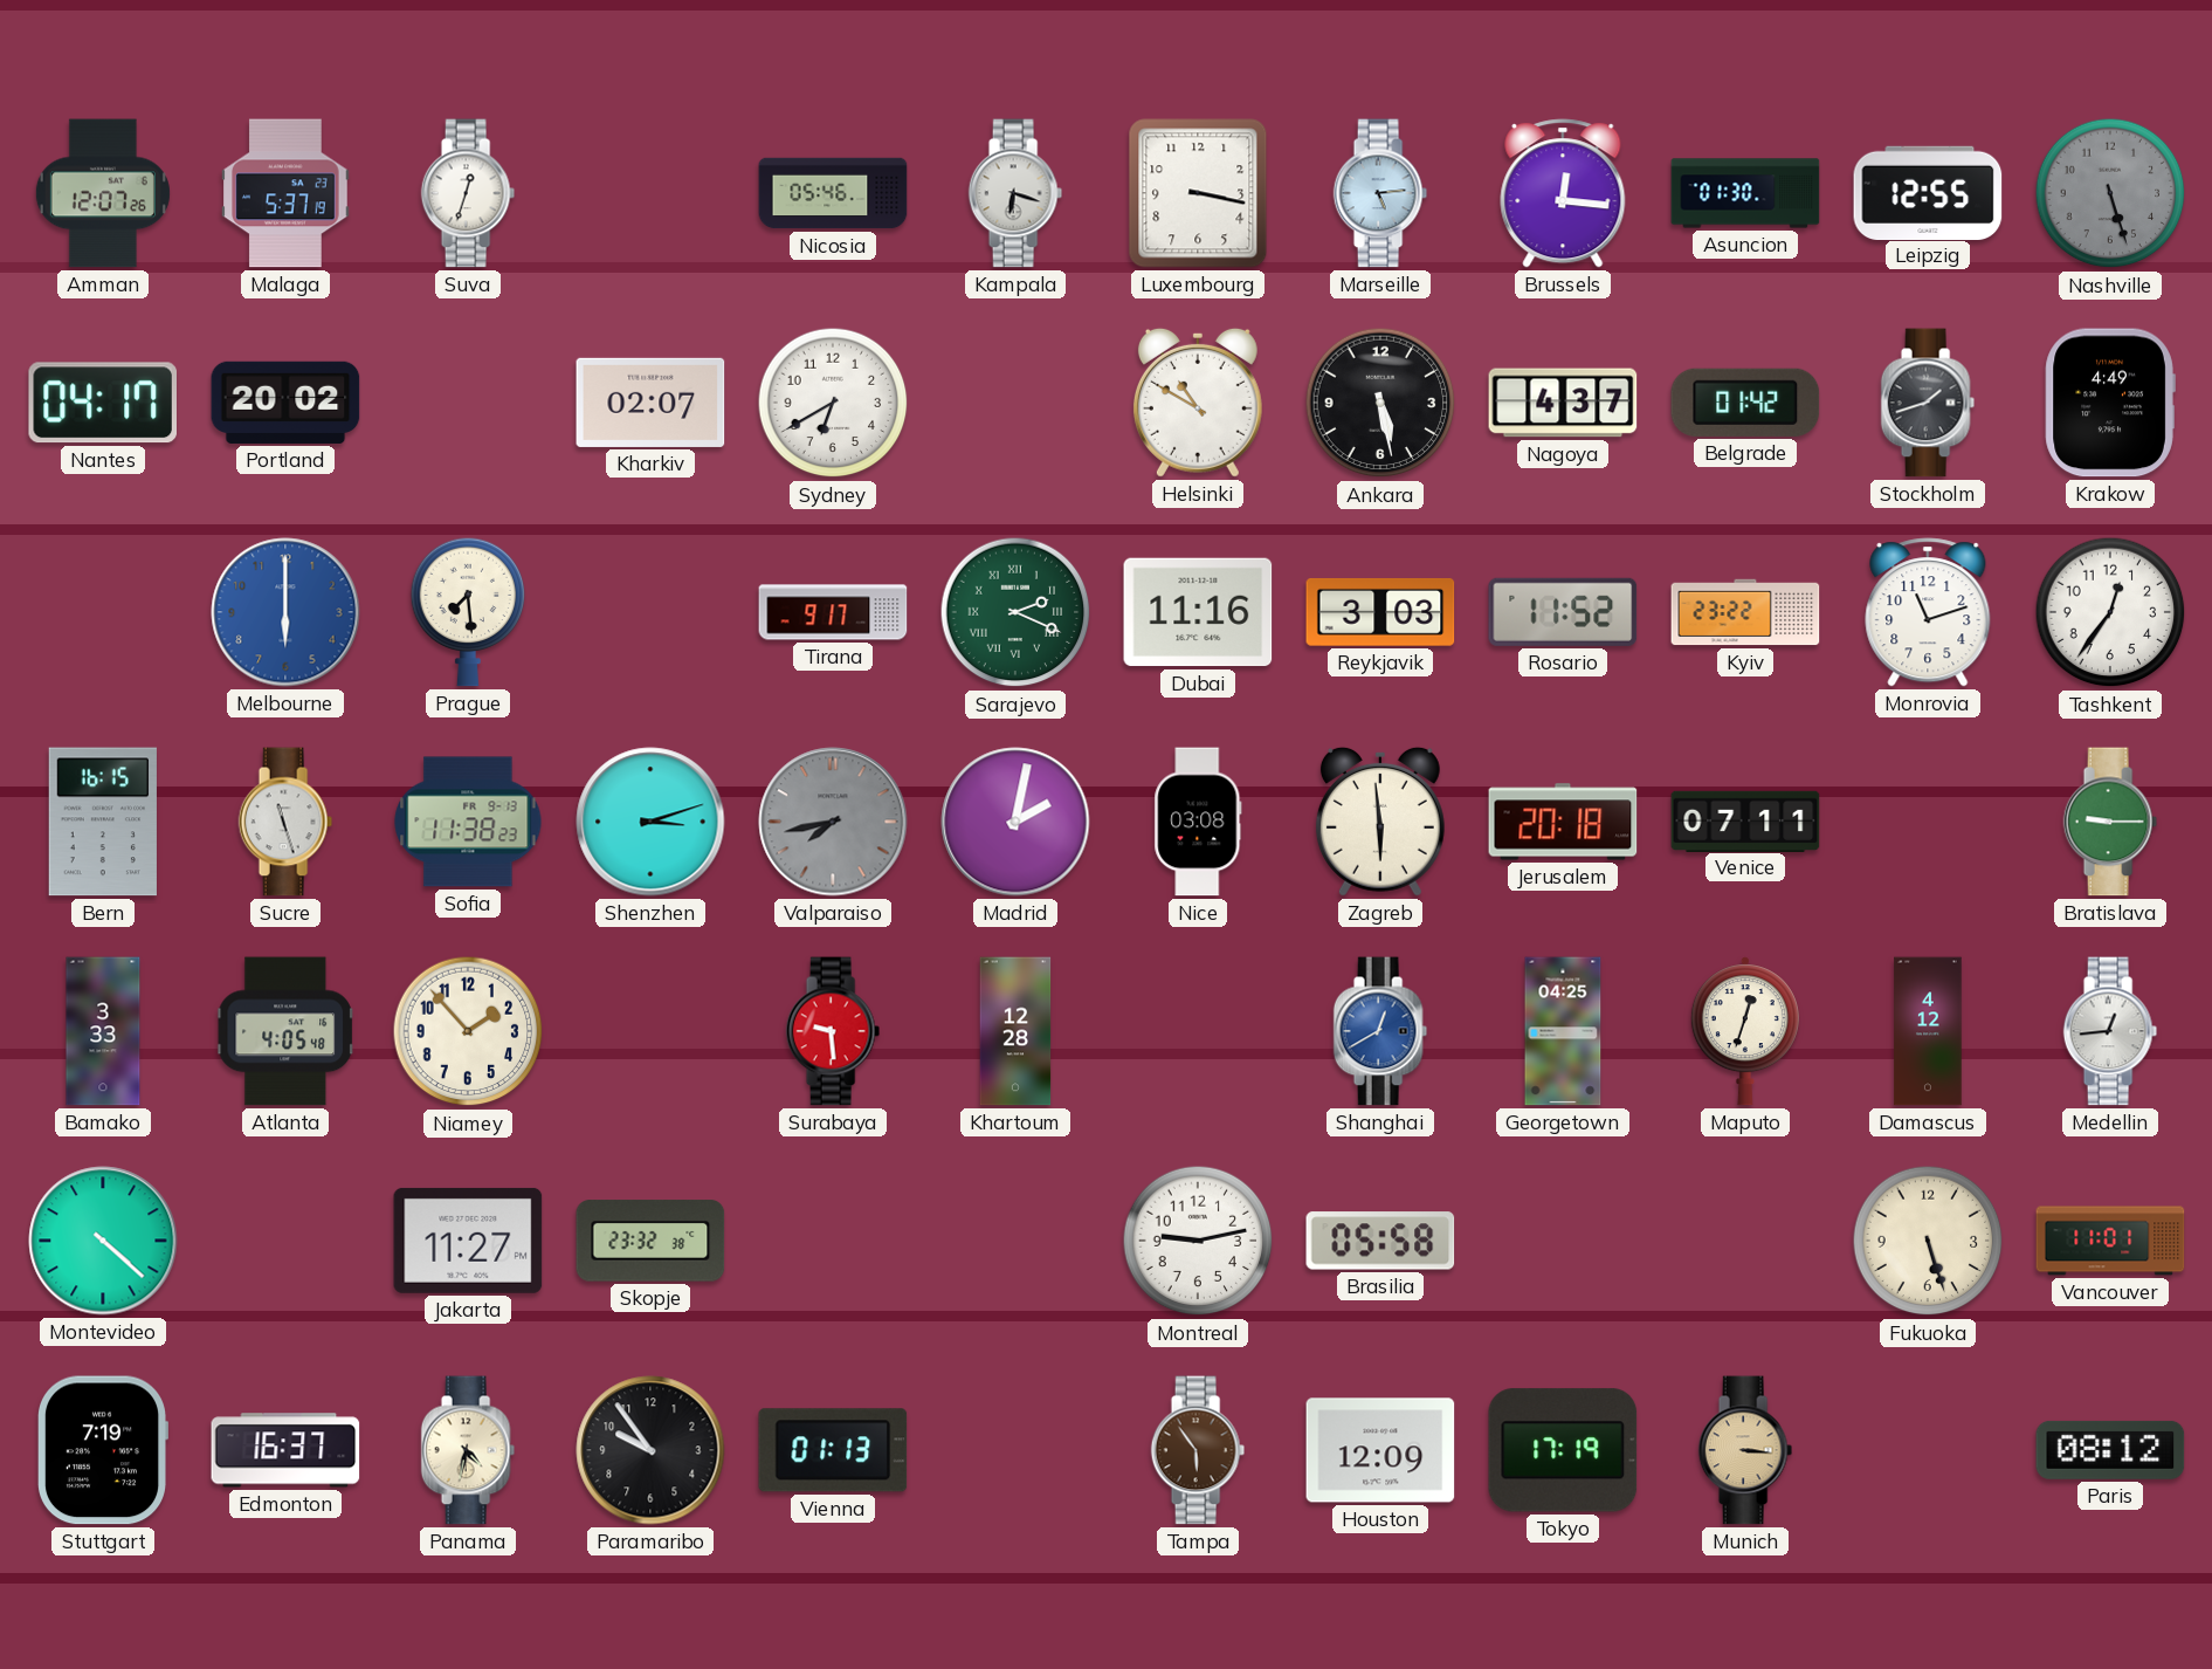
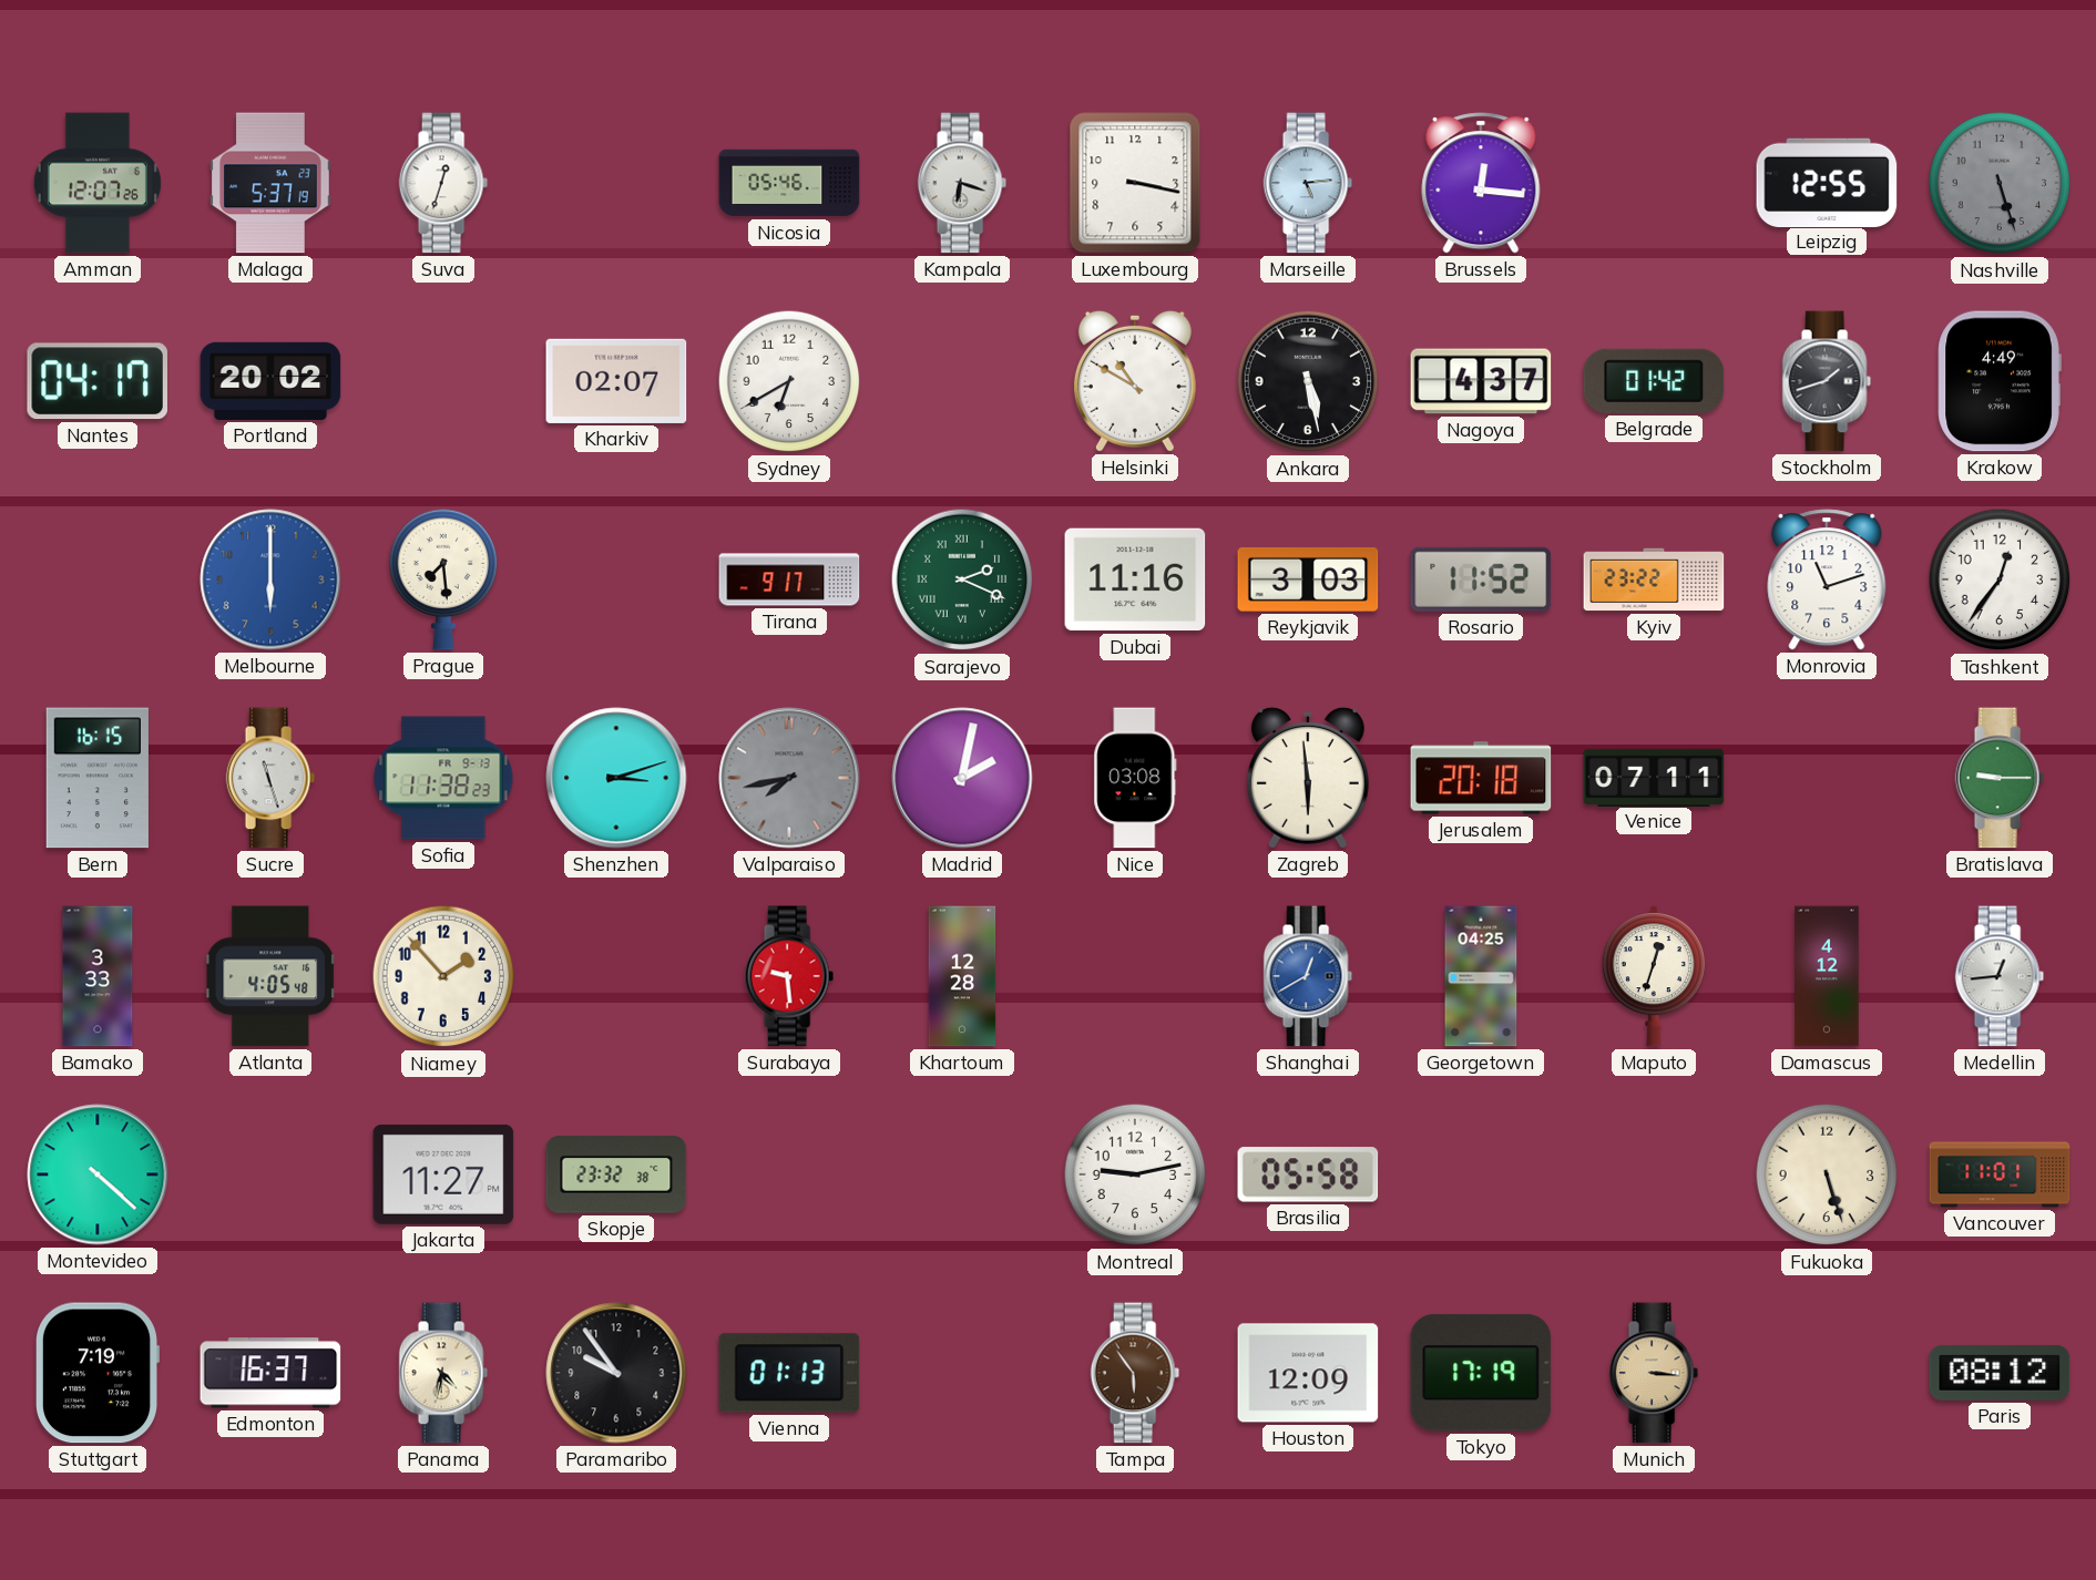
Asuncion: 01:30 -> none
